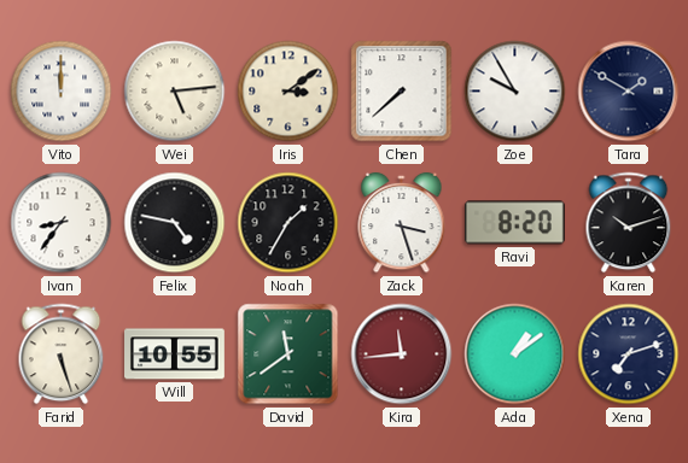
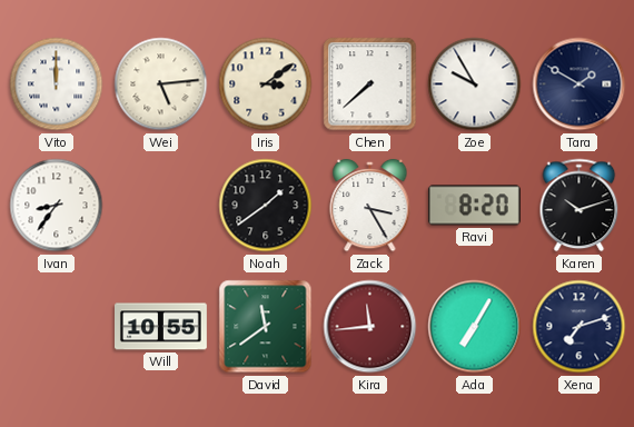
Felix: 4:47 -> none
Noah: 1:35 -> 1:39
Zack: 3:27 -> 3:25
Farid: 5:27 -> none
Ada: 1:09 -> 7:05
